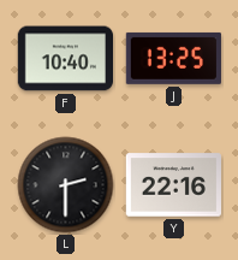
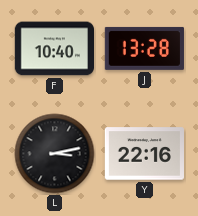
J: 13:25 -> 13:28
L: 2:30 -> 3:13
